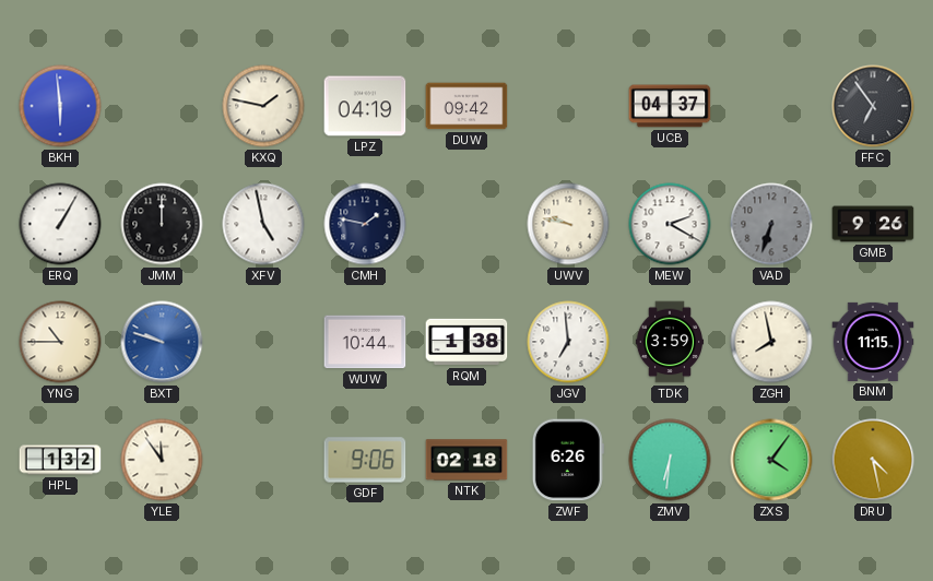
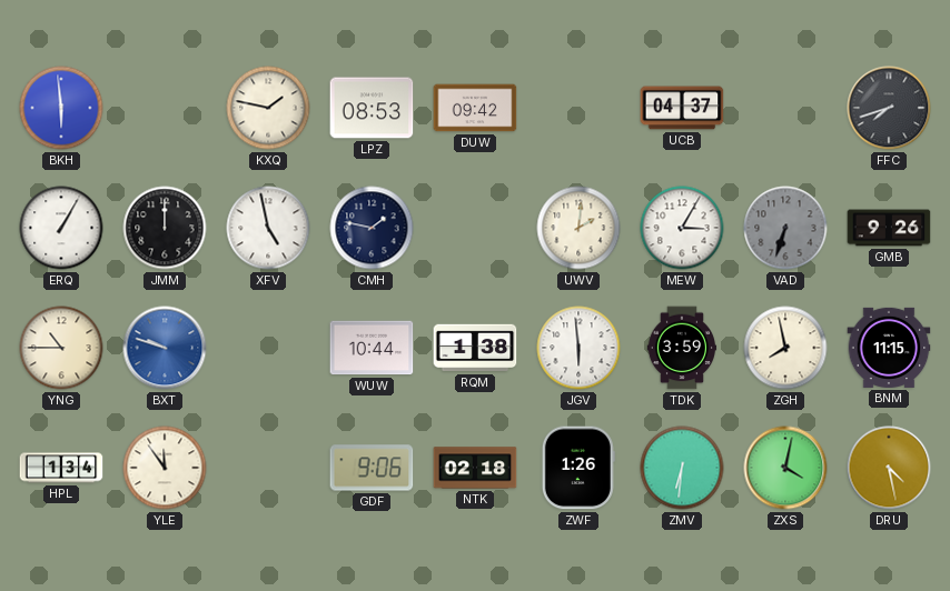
LPZ: 04:19 -> 08:53
FFC: 6:54 -> 7:42
UWV: 9:47 -> 2:01
MEW: 2:20 -> 3:05
JGV: 6:59 -> 5:59
HPL: 1:32 -> 1:34
ZWF: 6:26 -> 1:26
ZXS: 4:06 -> 4:02
